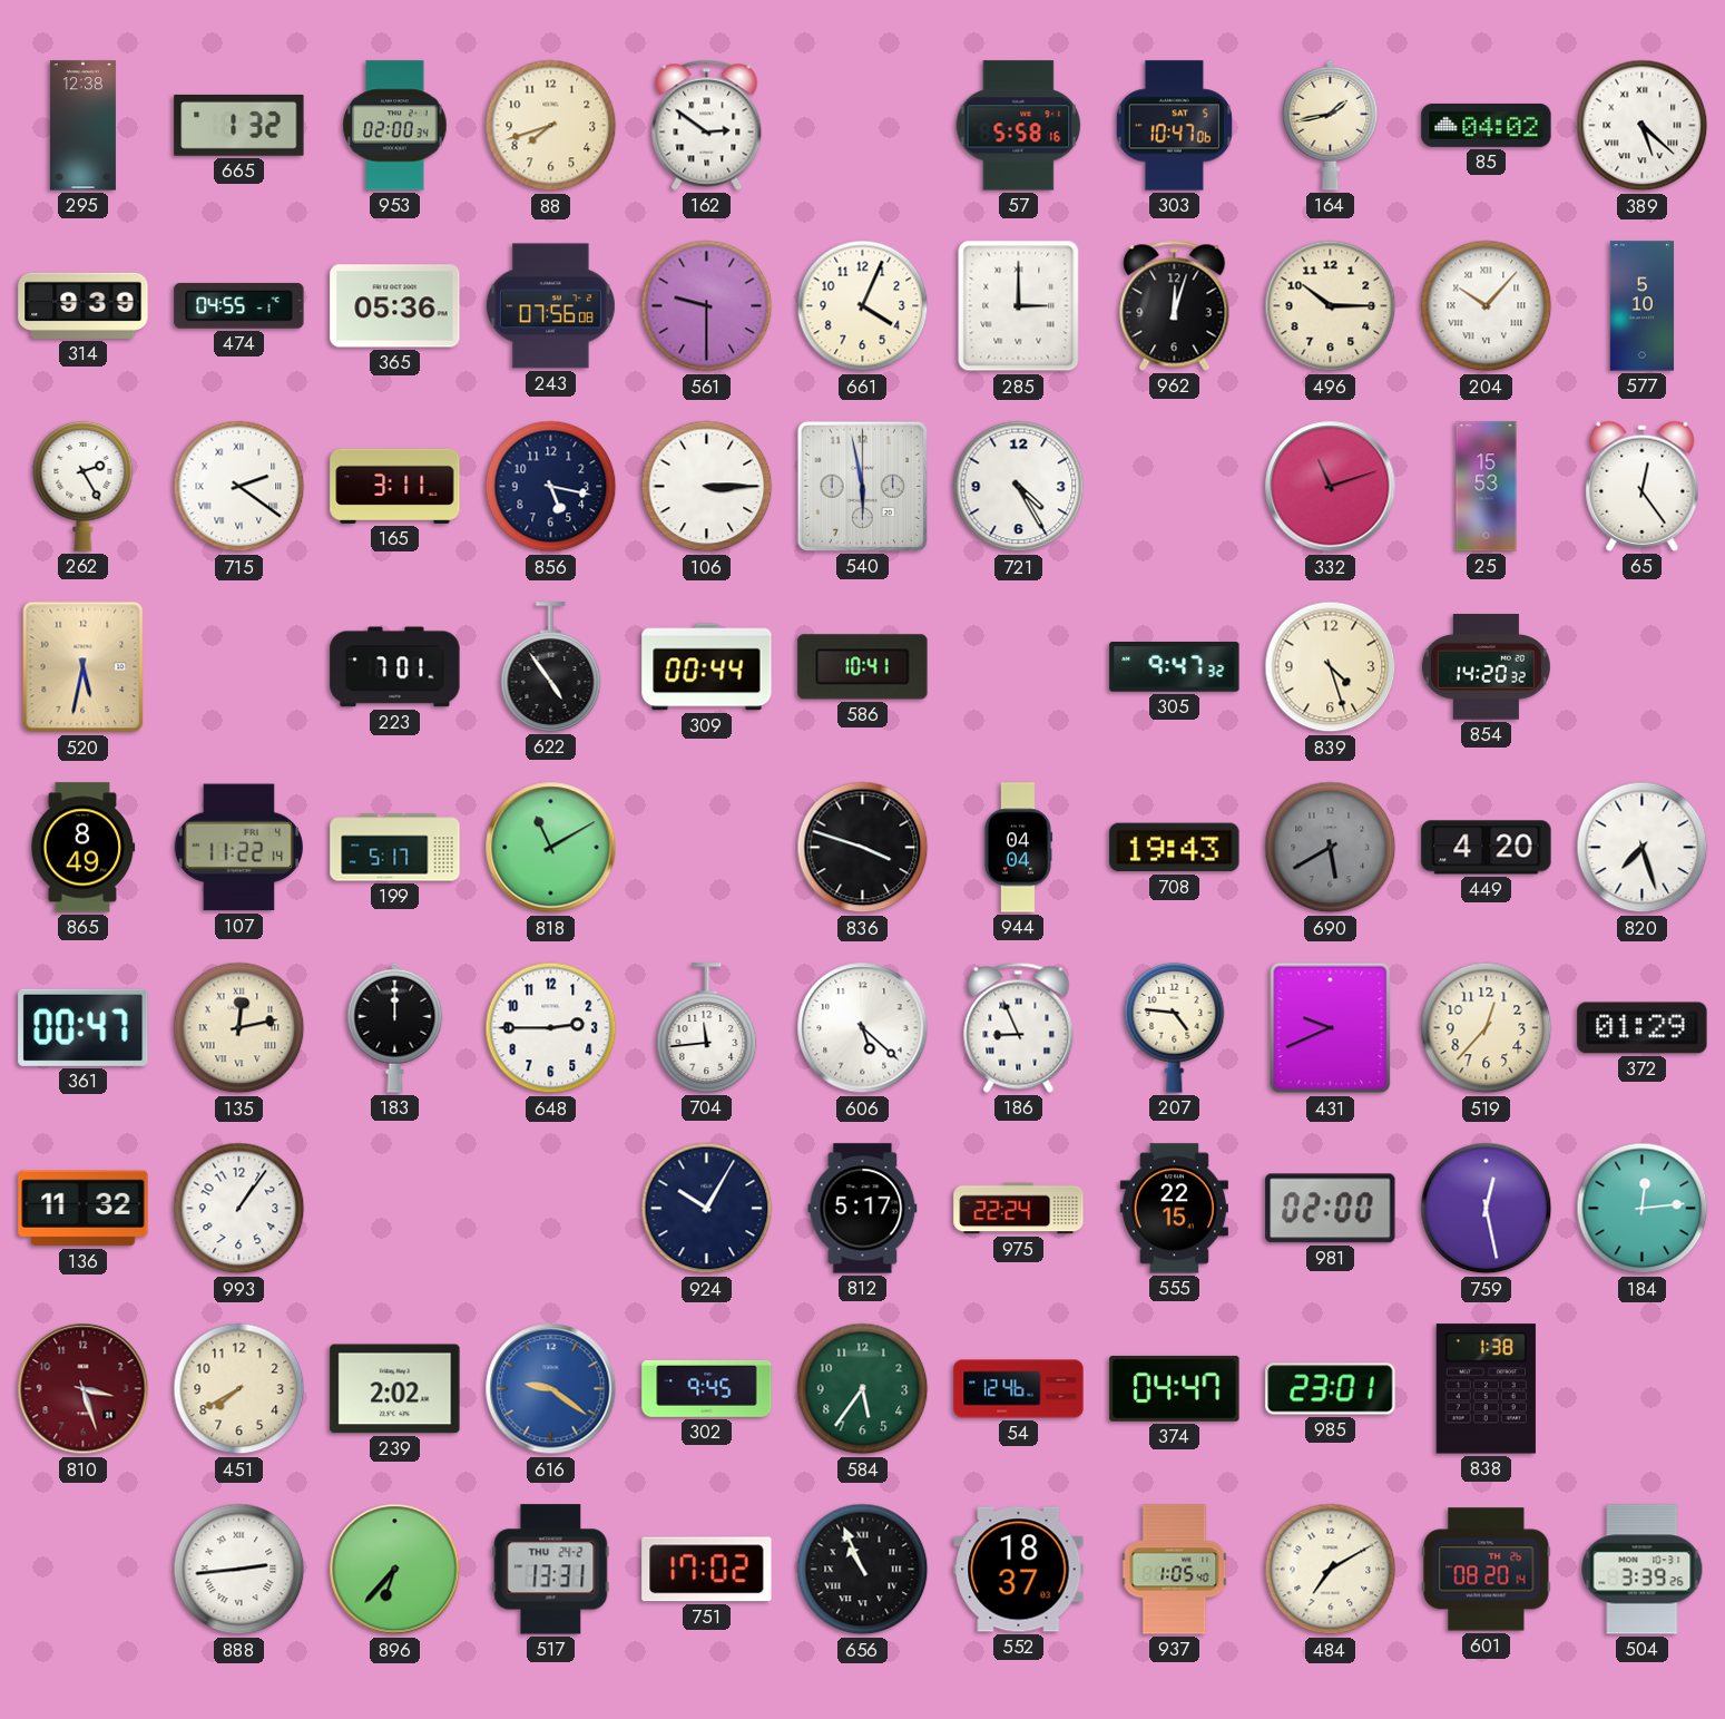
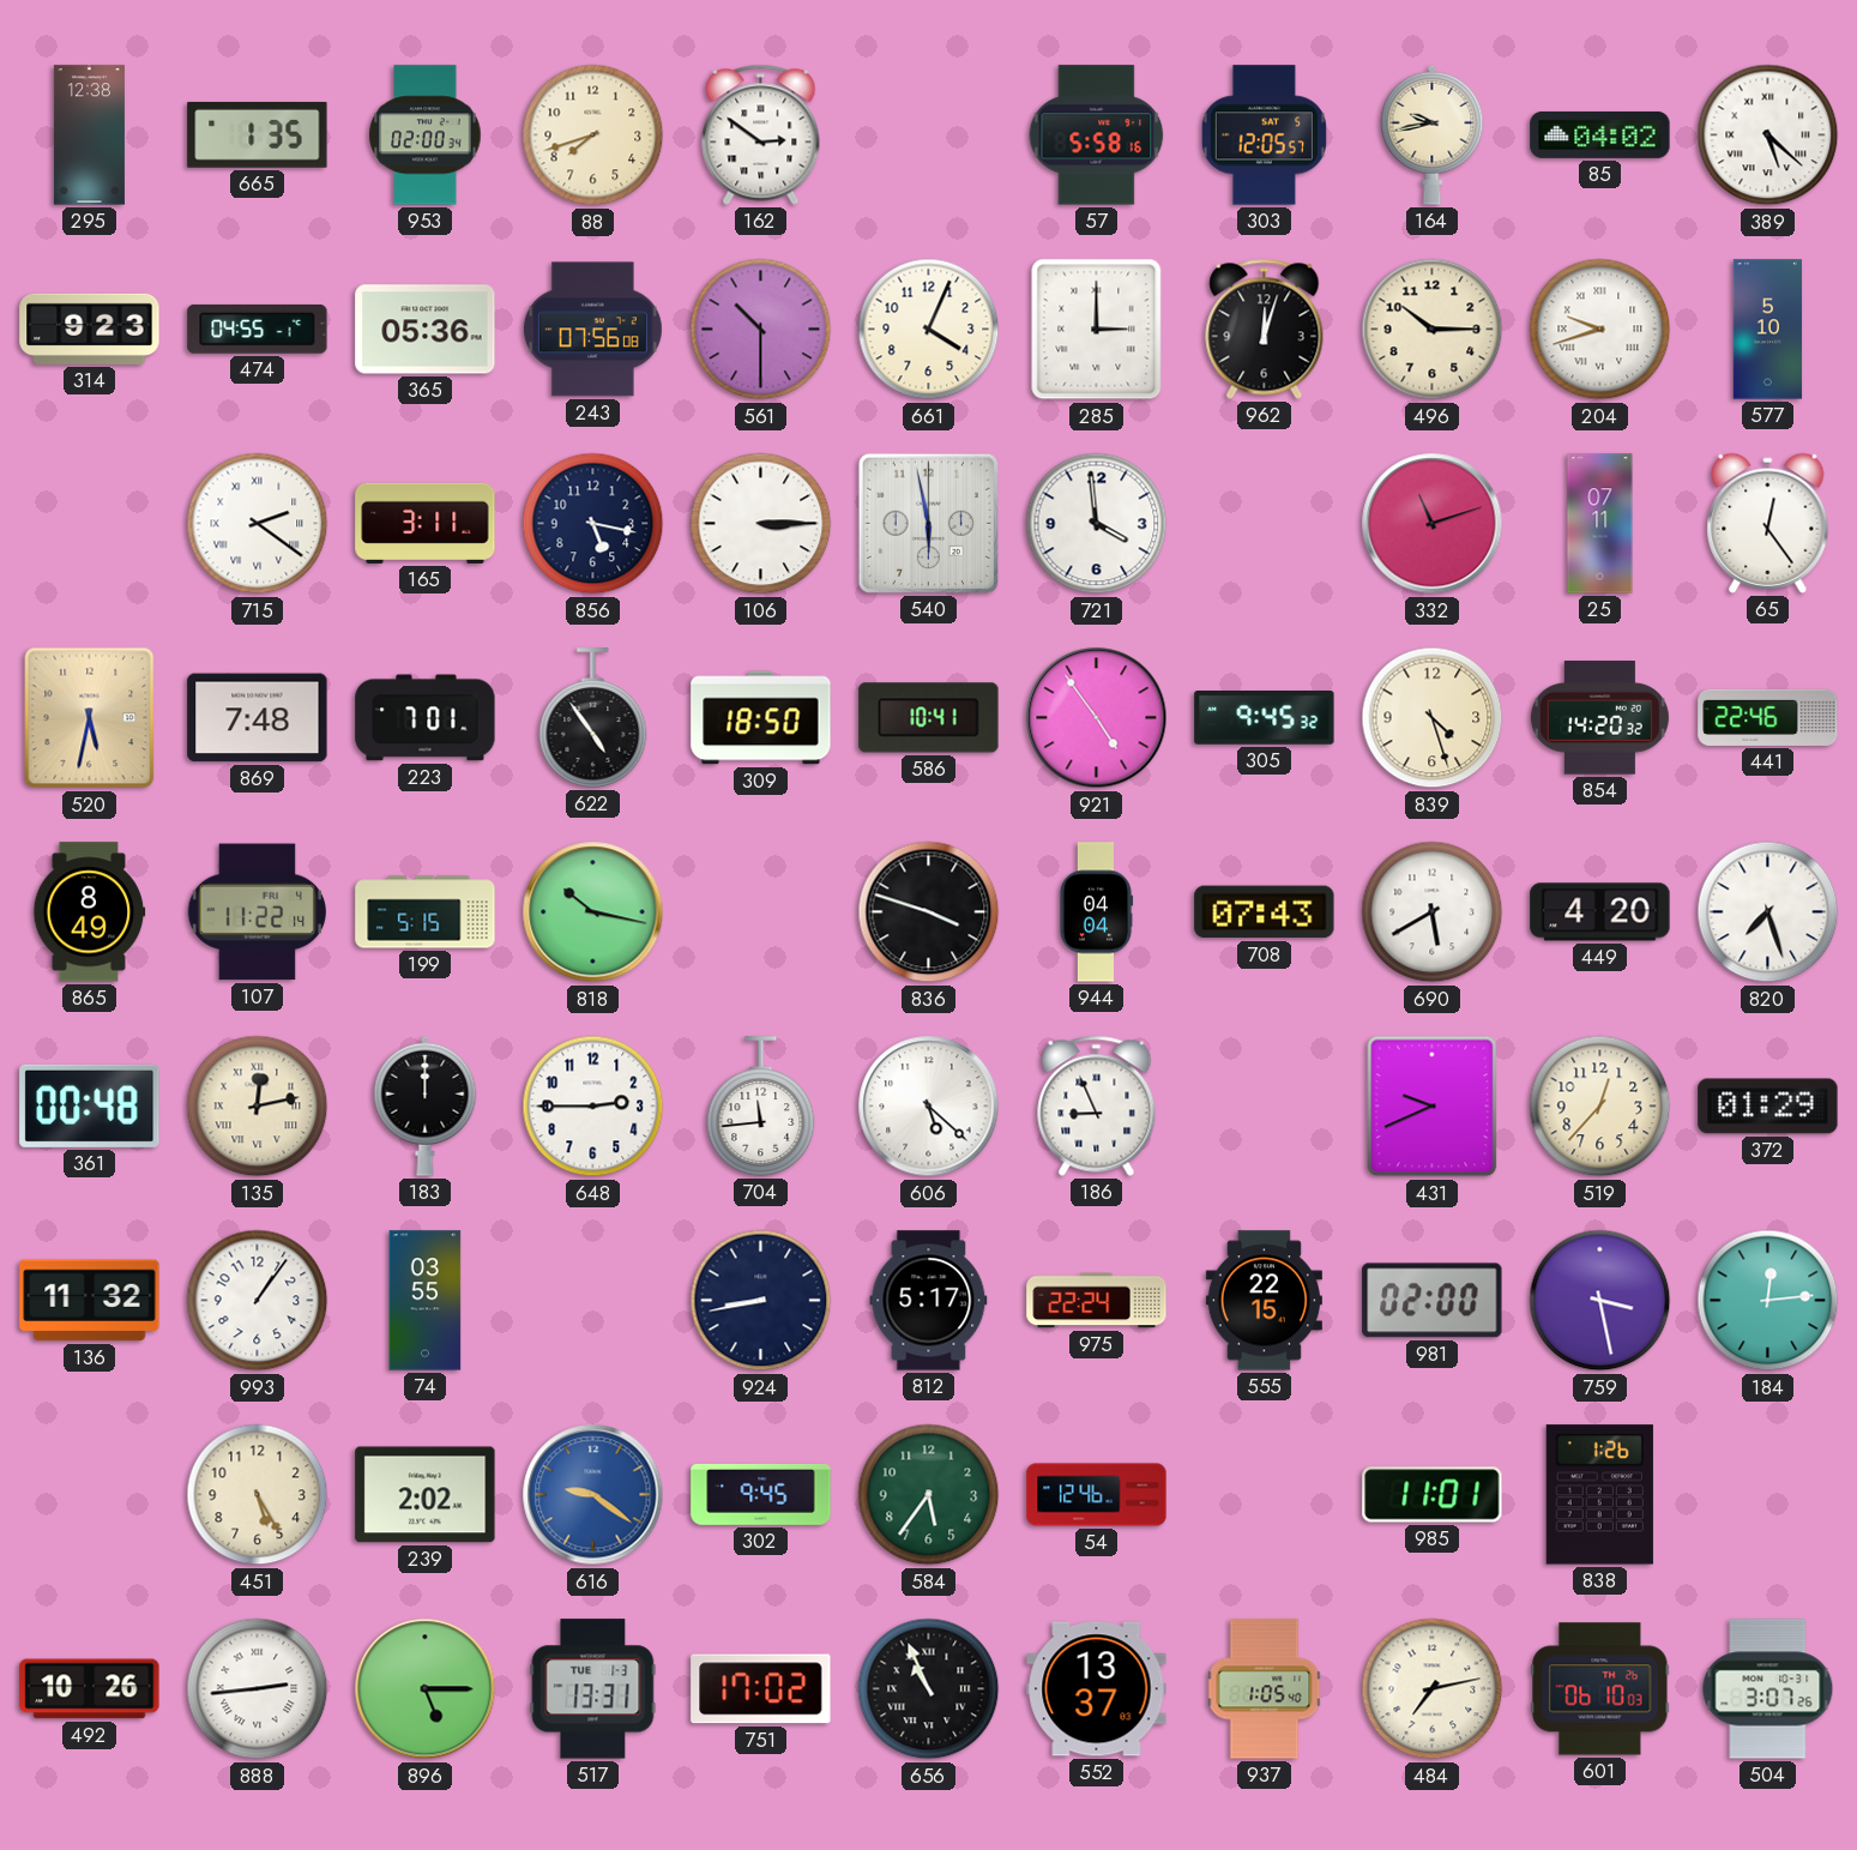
665: 1:32 -> 1:35
303: 10:47 -> 12:05
164: 1:43 -> 9:43
314: 9:39 -> 9:23
561: 9:30 -> 10:30
204: 10:07 -> 9:42
262: 2:25 -> none
721: 4:25 -> 3:59
25: 15:53 -> 07:11
869: none -> 7:48
309: 00:44 -> 18:50
921: none -> 4:54
305: 9:47 -> 9:45
441: none -> 22:46
199: 5:17 -> 5:15
818: 11:10 -> 10:17
708: 19:43 -> 07:43
690 dial: grey -> white
361: 00:47 -> 00:48
207: 4:46 -> none
74: none -> 03:55
924: 10:05 -> 8:43
759: 12:28 -> 3:28
810: 3:27 -> none
451: 7:40 -> 5:25
374: 04:47 -> none
985: 23:01 -> 11:01
838: 1:38 -> 1:26
492: none -> 10:26
896: 6:37 -> 5:15
517 date: THU 24-2 -> TUE 1-3
552: 18:37 -> 13:37
484: 7:10 -> 7:13
601: 08:20 -> 06:10
504: 3:39 -> 3:07
